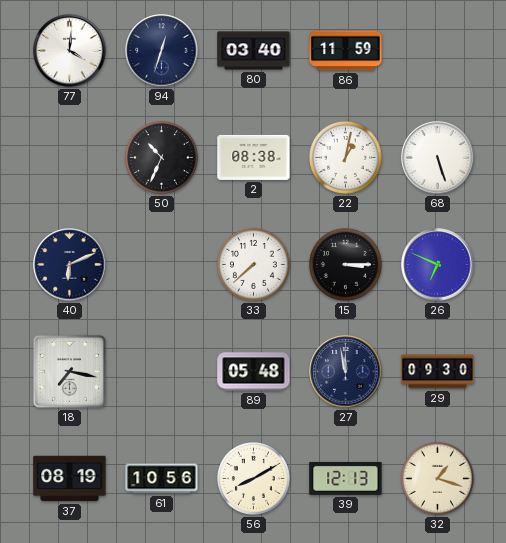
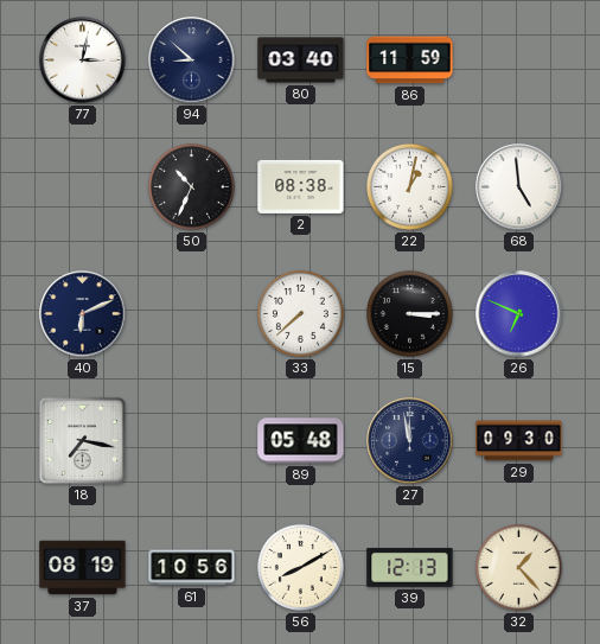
77: 4:01 -> 3:02
94: 12:33 -> 8:52
68: 5:27 -> 4:59
32: 1:18 -> 1:23
